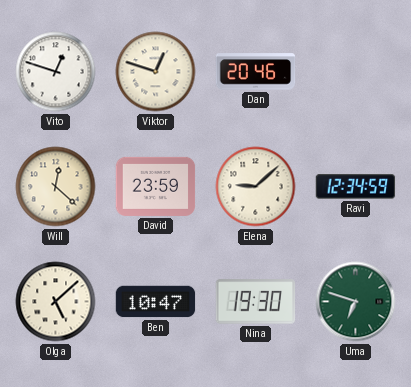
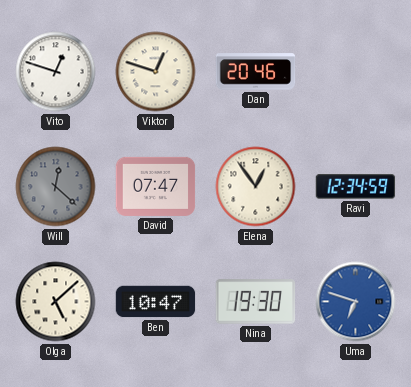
Will dial: cream -> grey
David: 23:59 -> 07:47
Elena: 9:08 -> 12:54
Uma dial: green -> blue
